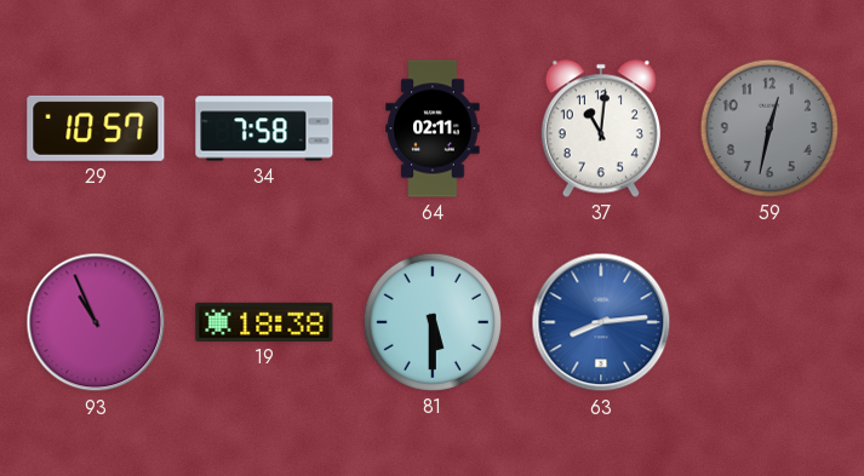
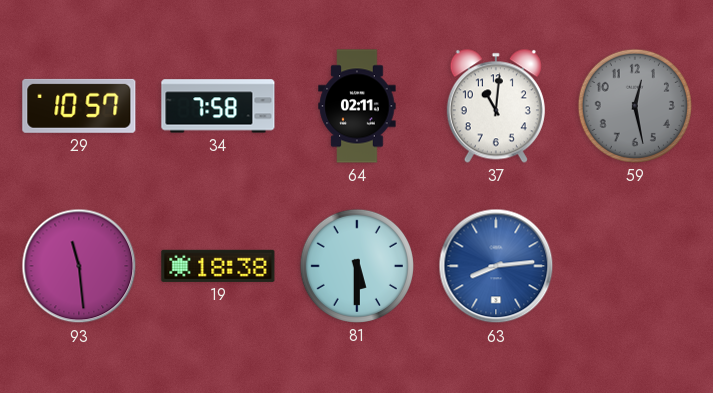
59: 12:32 -> 12:28
93: 10:56 -> 11:29
